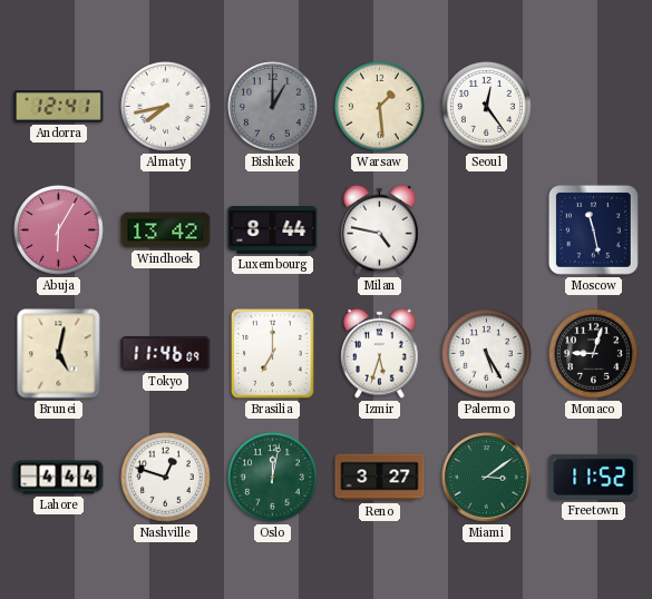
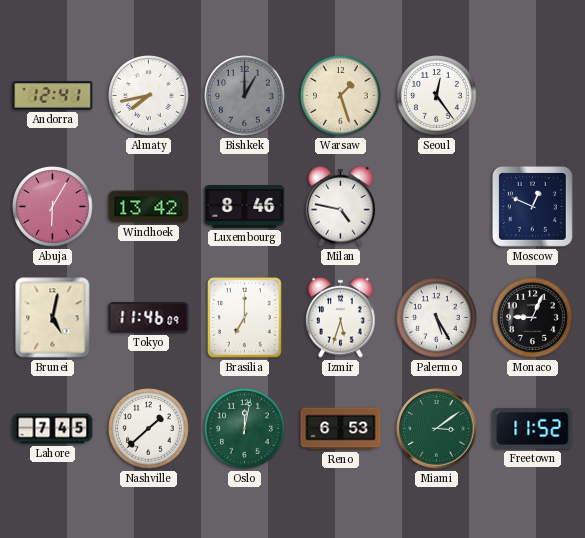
Warsaw: 1:29 -> 1:27
Luxembourg: 8:44 -> 8:46
Moscow: 11:28 -> 12:49
Monaco: 9:03 -> 9:04
Lahore: 4:44 -> 7:45
Nashville: 12:48 -> 1:38
Reno: 3:27 -> 6:53
